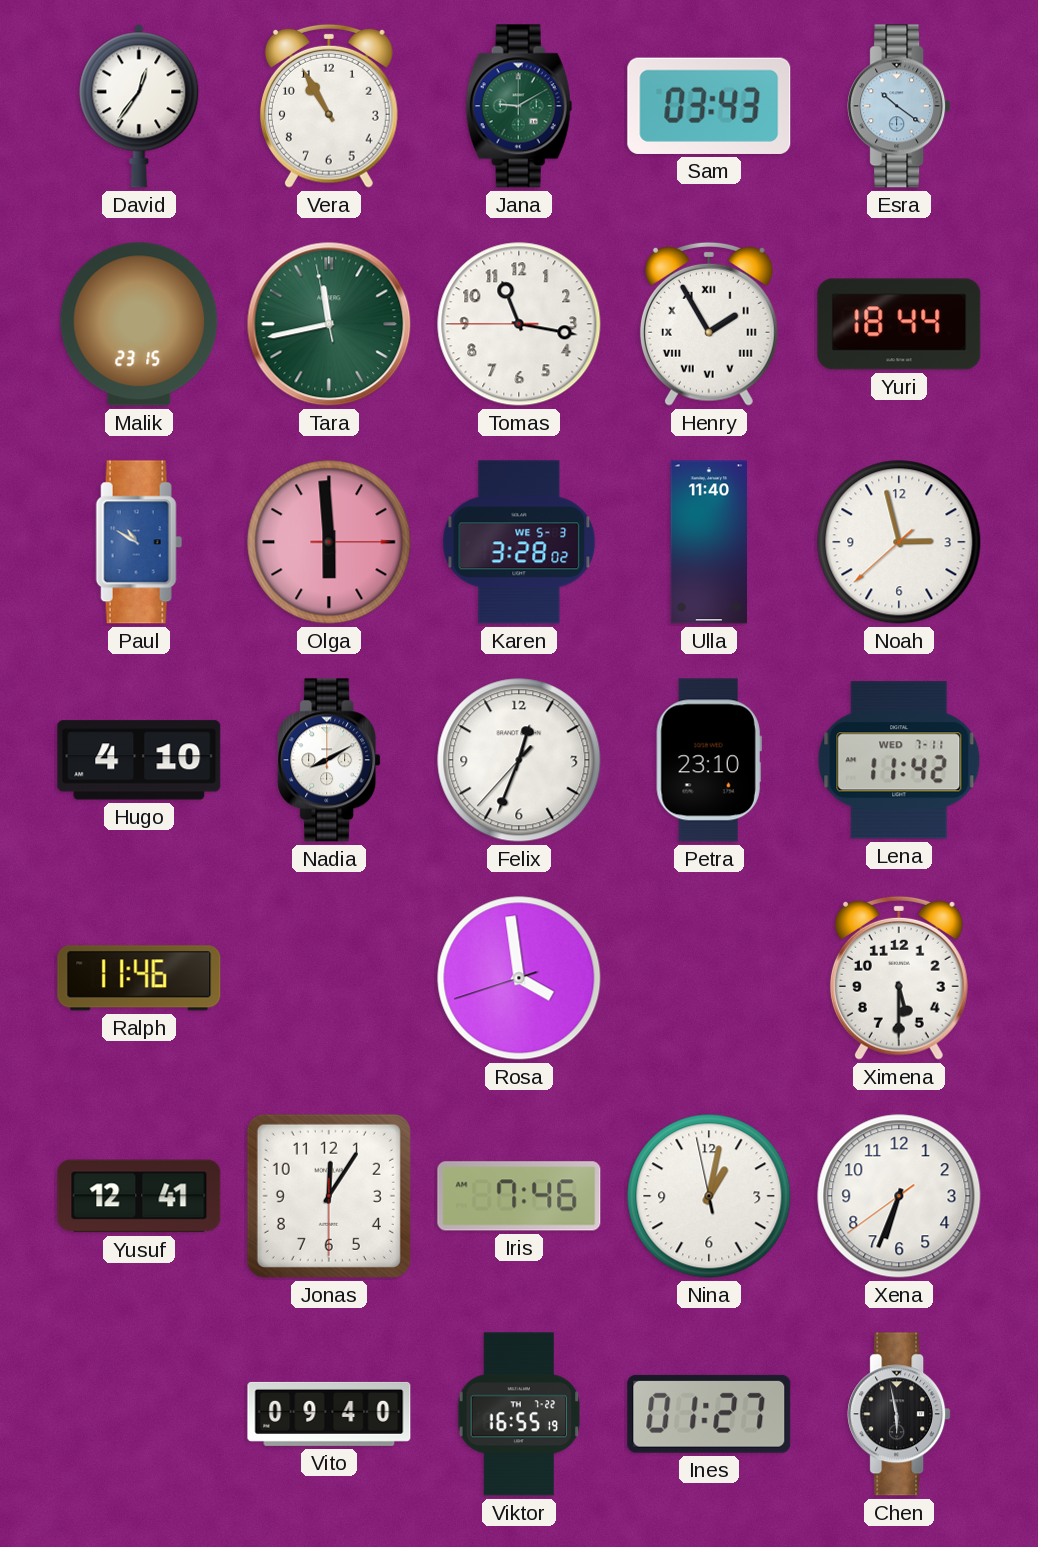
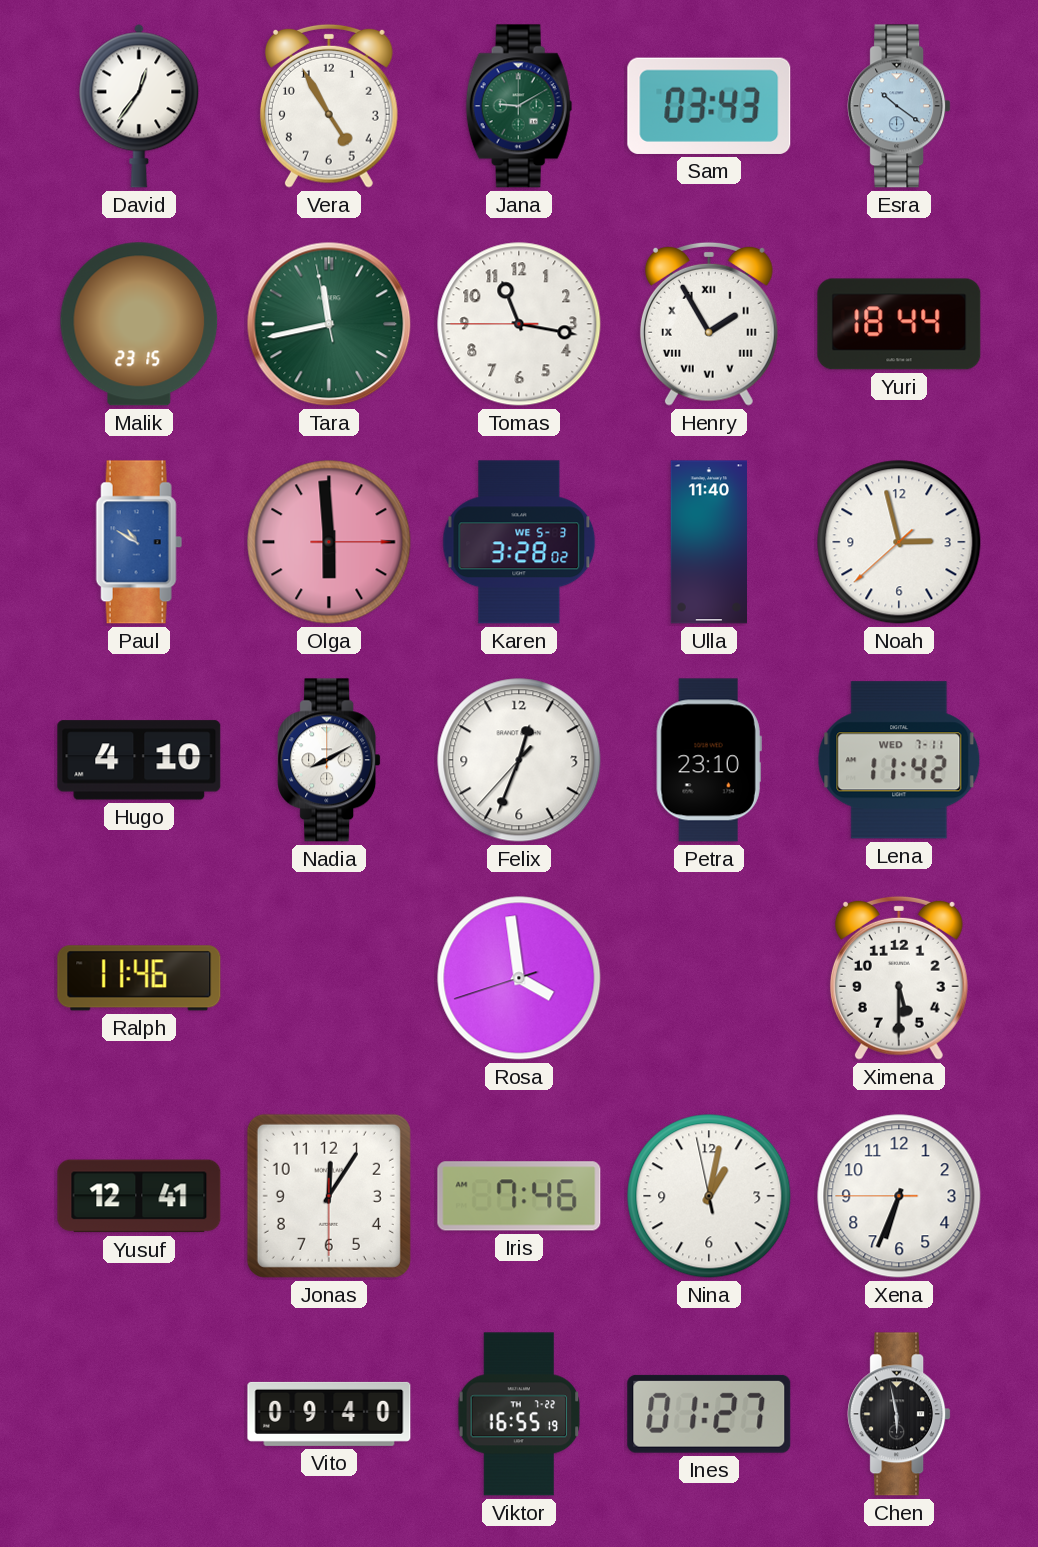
Vera: 10:55 -> 4:55
Xena: 6:33:39 -> 6:33:45
